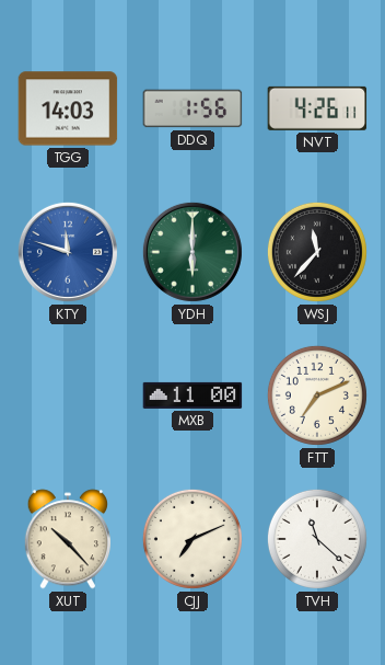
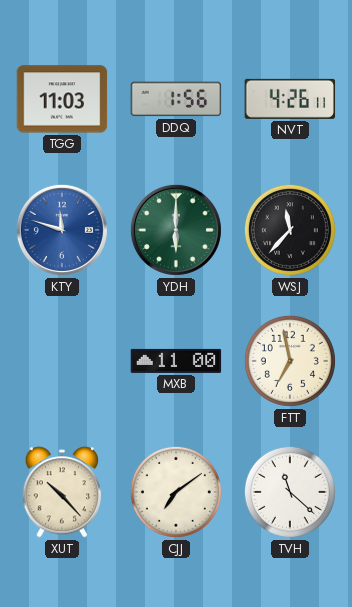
TGG: 14:03 -> 11:03
FTT: 7:11 -> 6:58
CJJ: 7:11 -> 7:09
